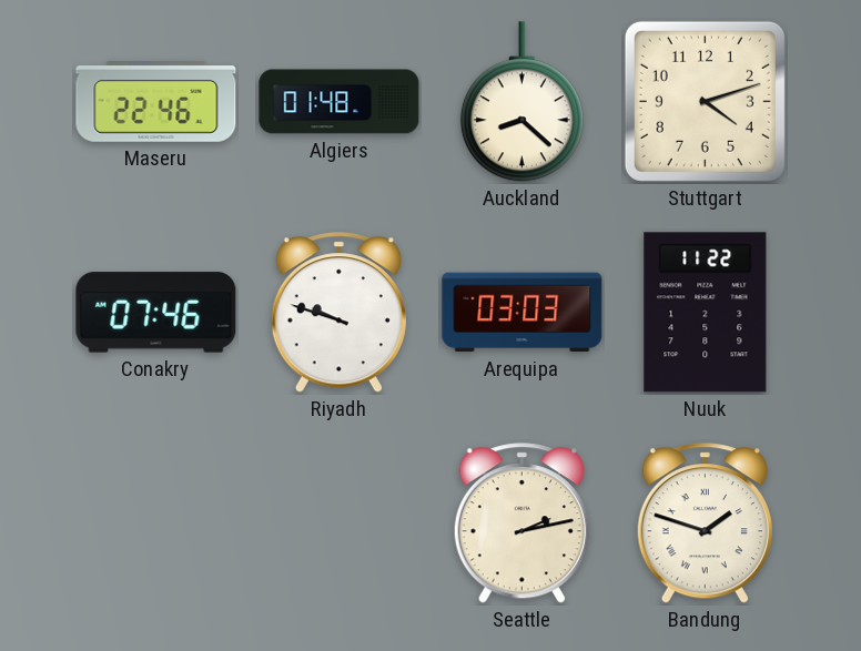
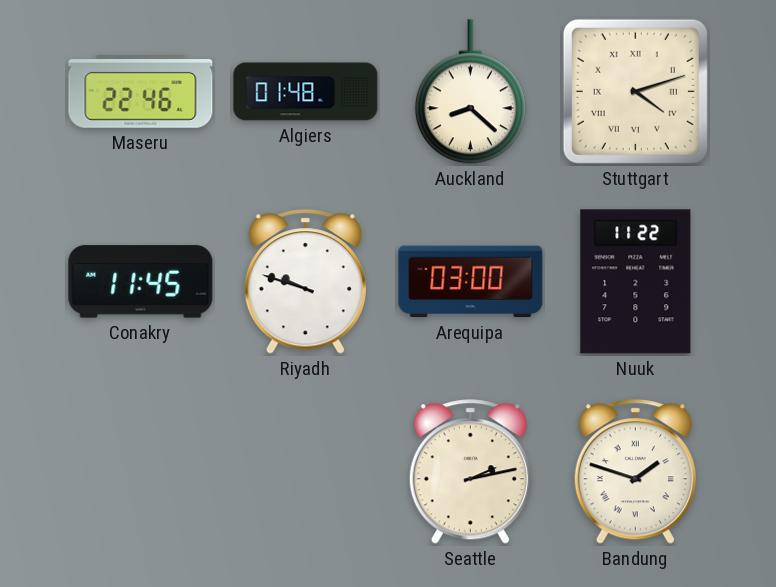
Stuttgart numerals: Arabic -> Roman
Conakry: 07:46 -> 11:45
Arequipa: 03:03 -> 03:00
